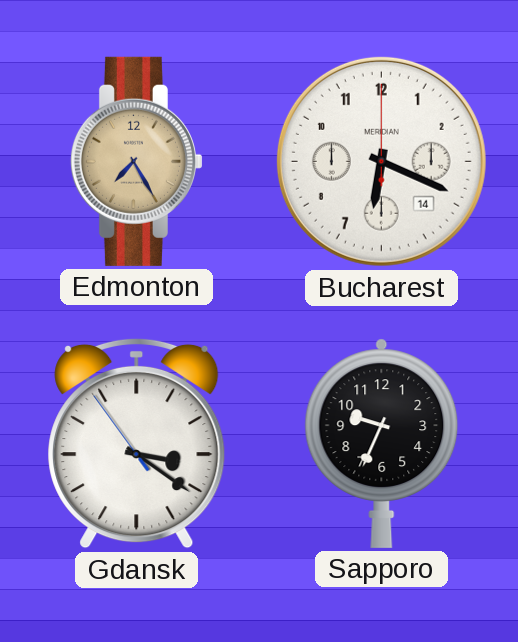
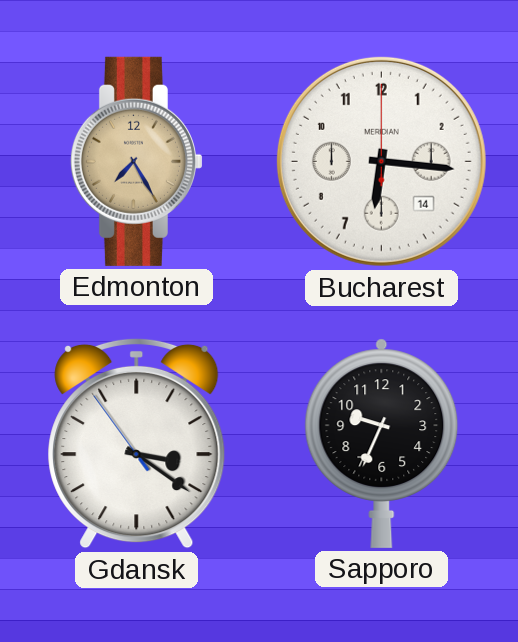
Bucharest: 6:19 -> 6:16
